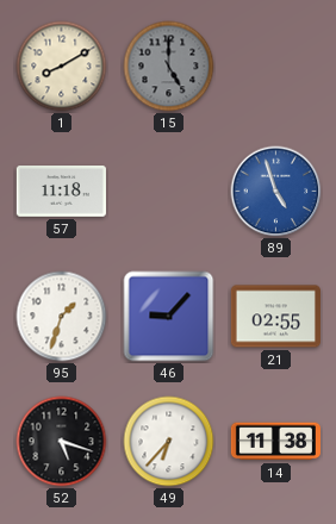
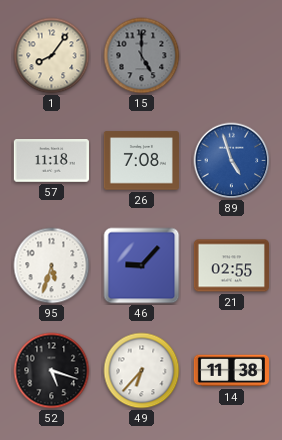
1: 8:10 -> 8:06
26: none -> 7:08
95: 1:33 -> 5:33
